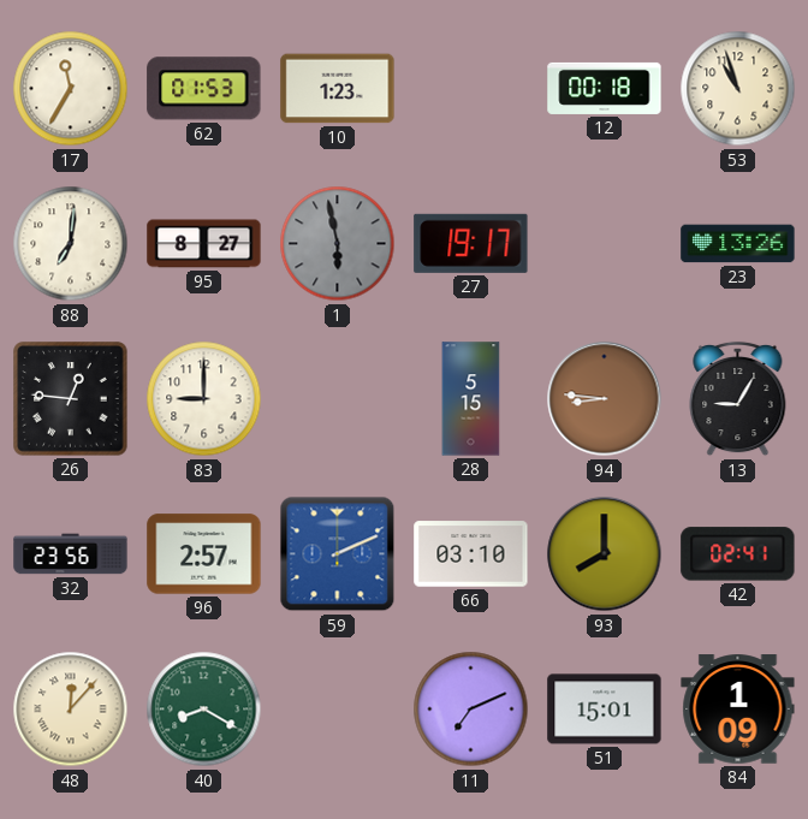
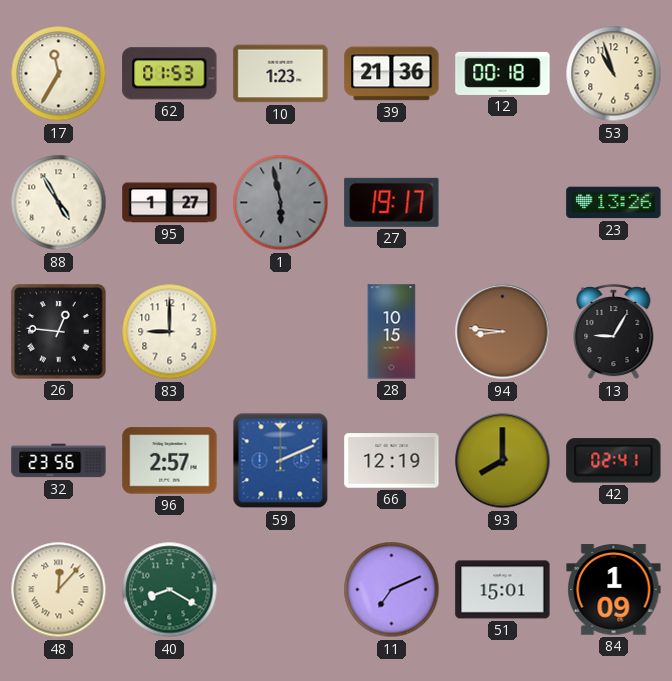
39: none -> 21:36
88: 7:01 -> 4:55
95: 8:27 -> 1:27
28: 5:15 -> 10:15
66: 03:10 -> 12:19
